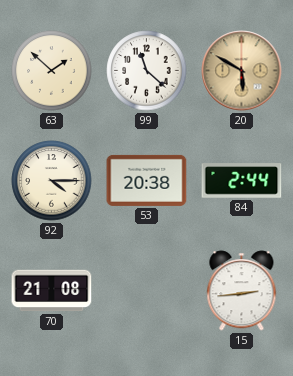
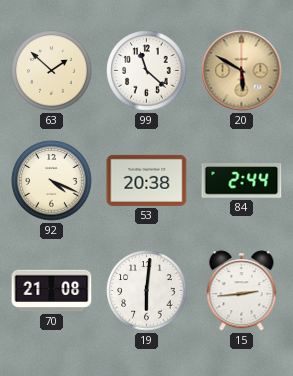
92: 4:15 -> 4:19
19: none -> 6:01
